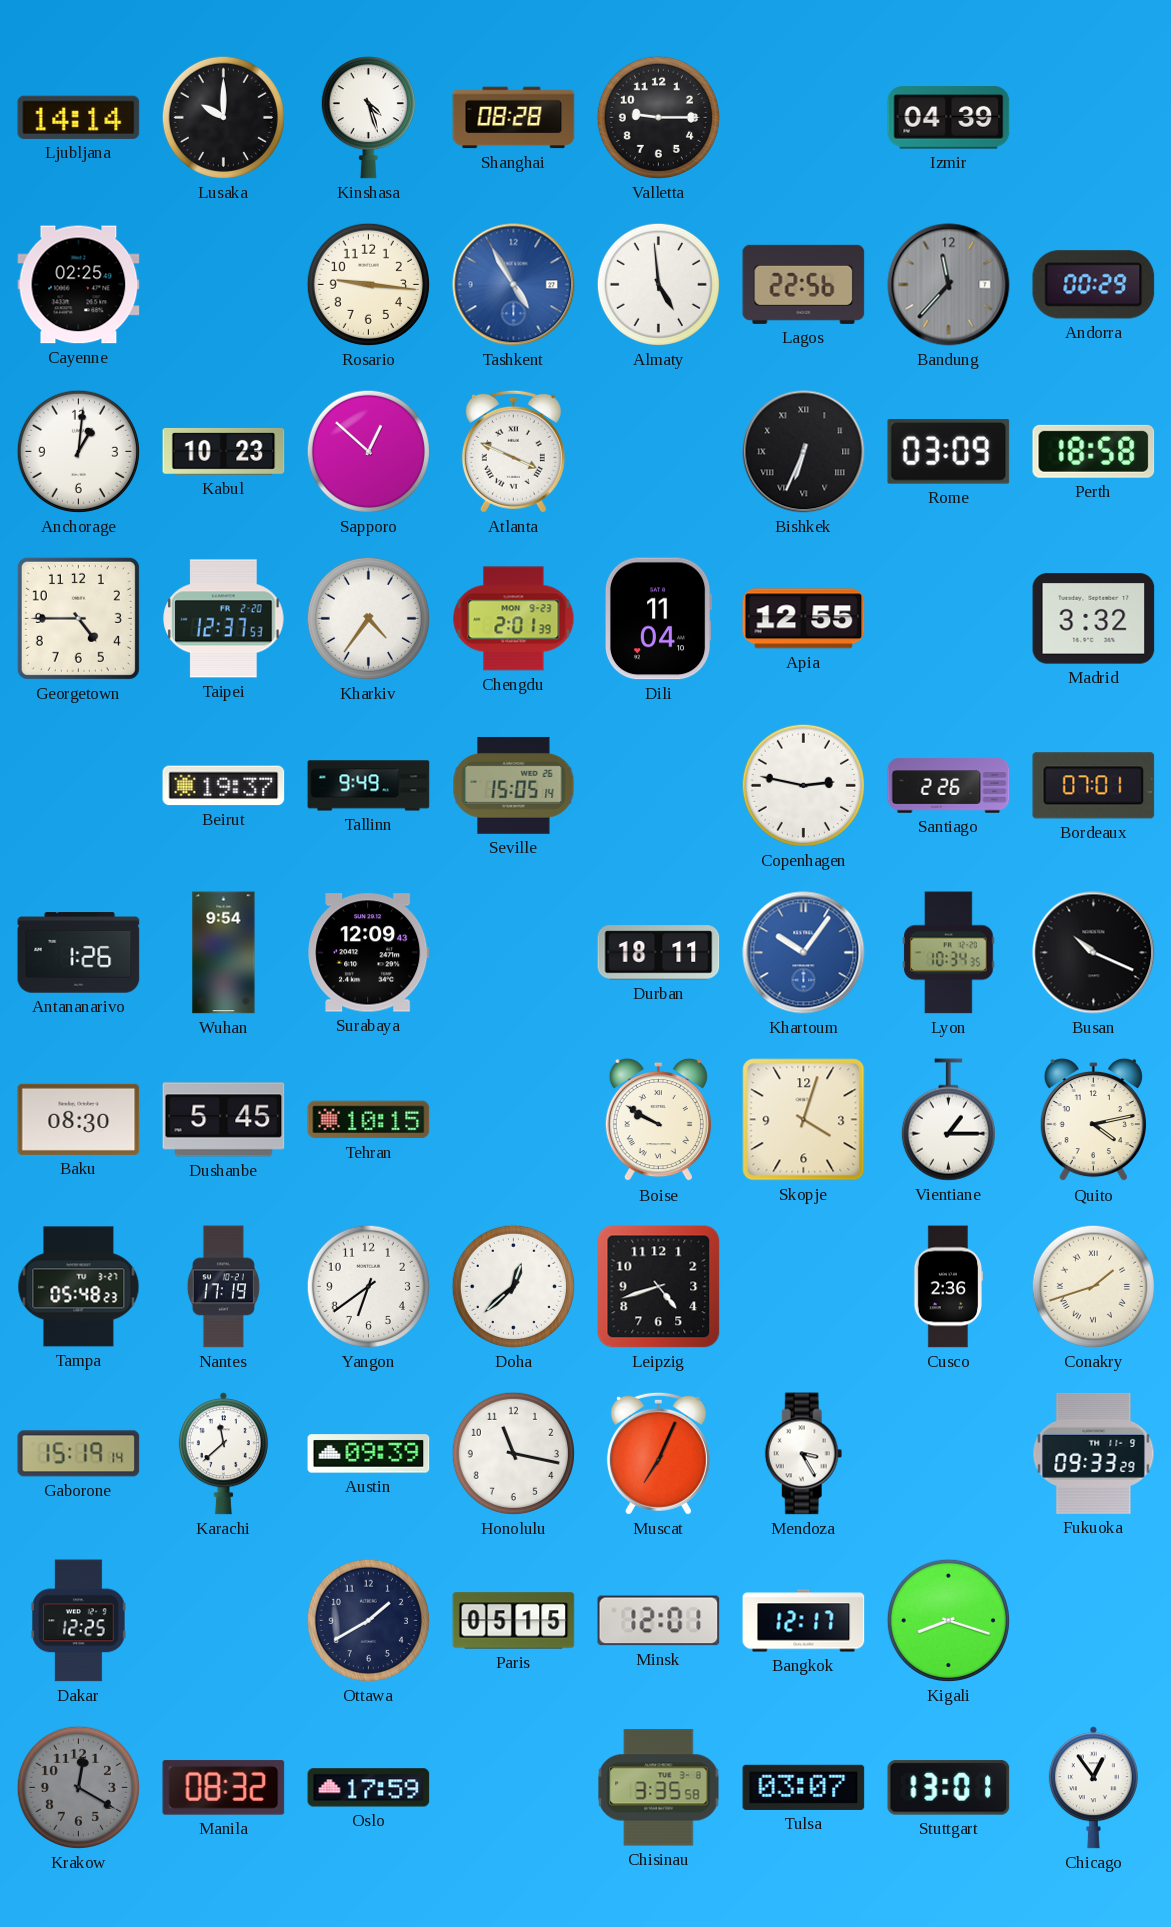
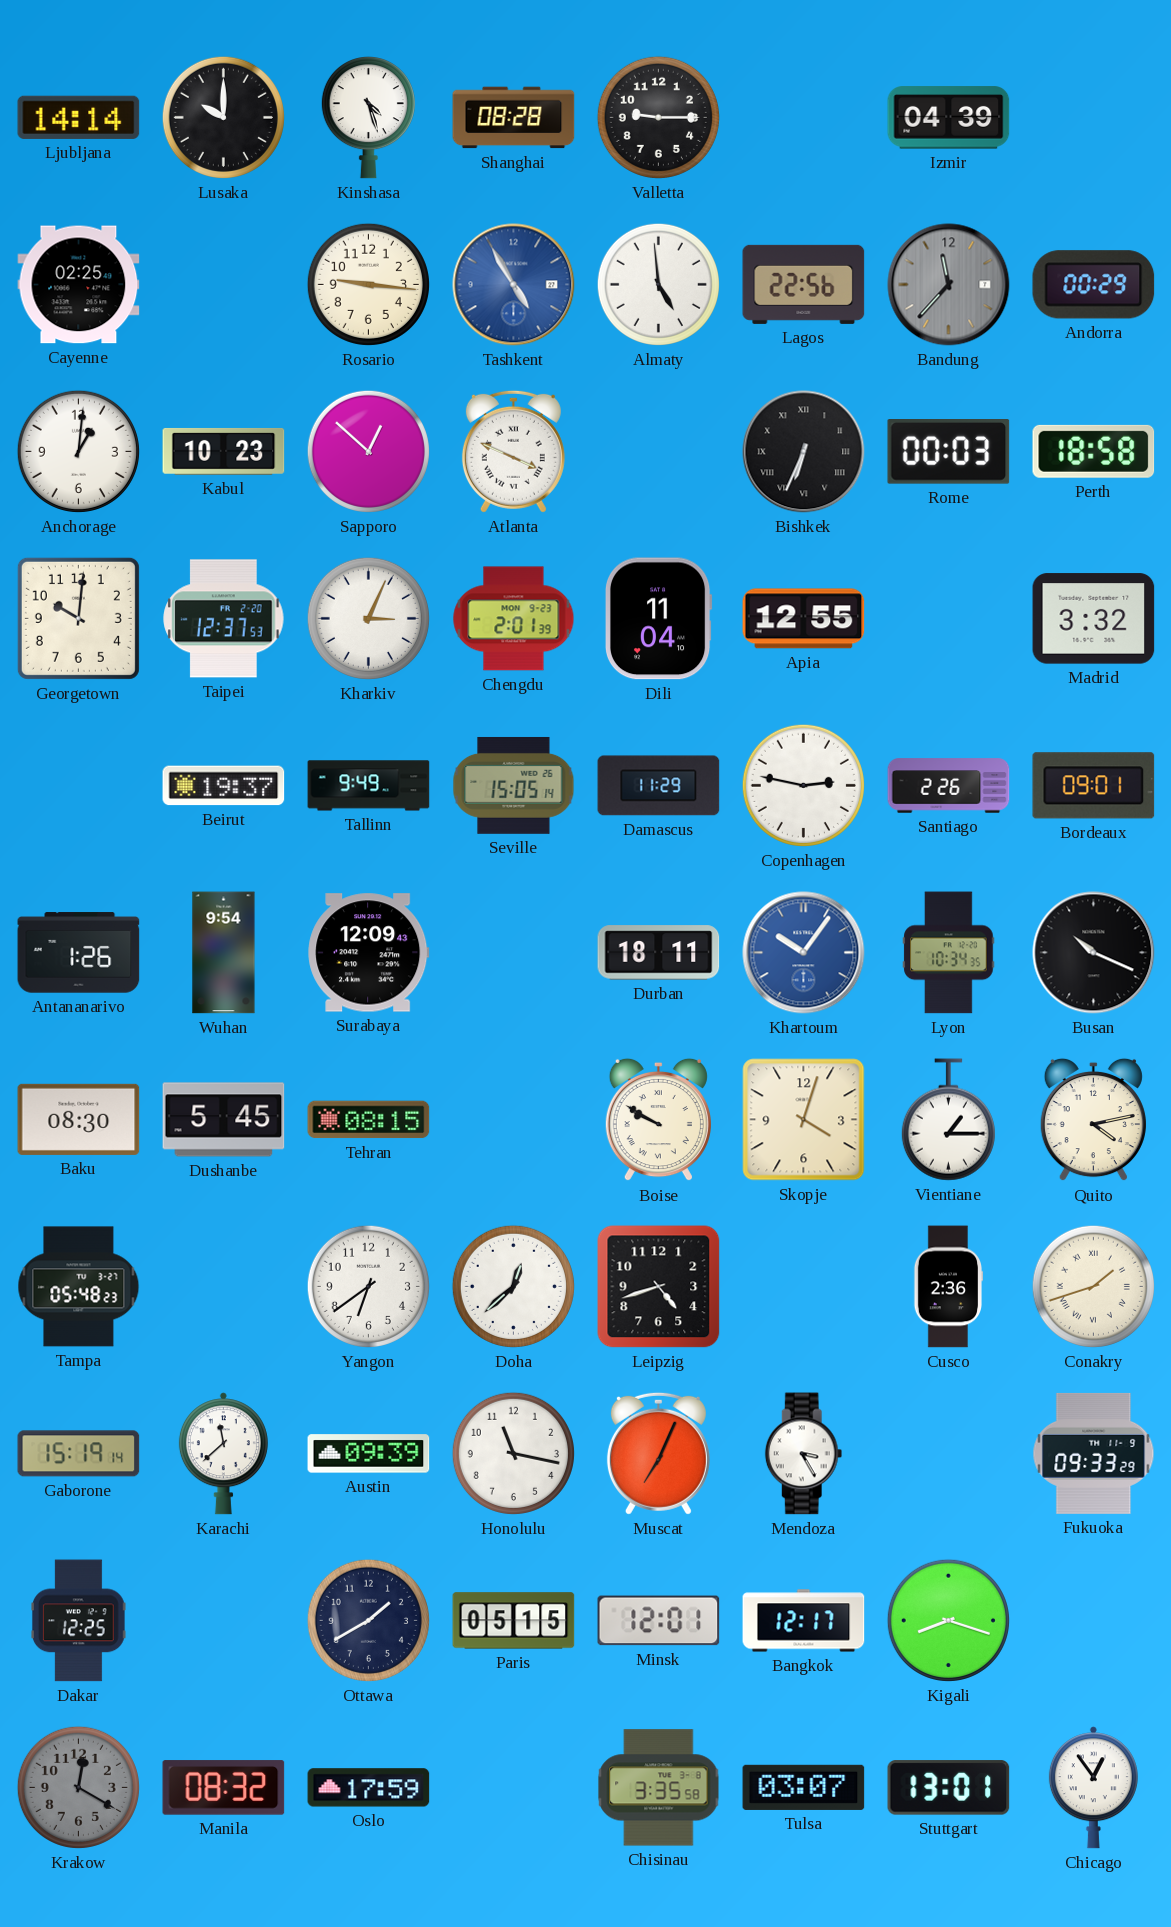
Rome: 03:09 -> 00:03
Georgetown: 4:45 -> 10:01
Kharkiv: 4:36 -> 3:04
Damascus: none -> 11:29
Bordeaux: 07:01 -> 09:01
Tehran: 10:15 -> 08:15
Nantes: 17:19 -> none
